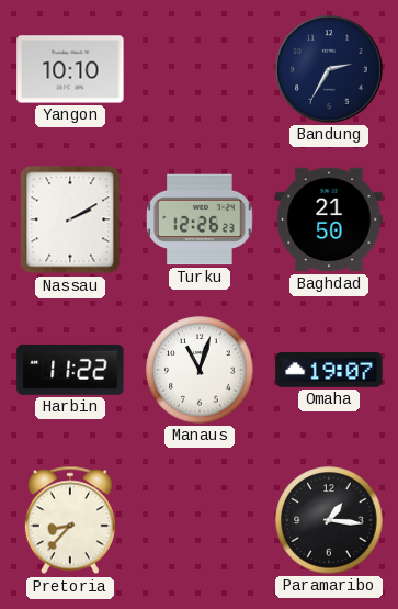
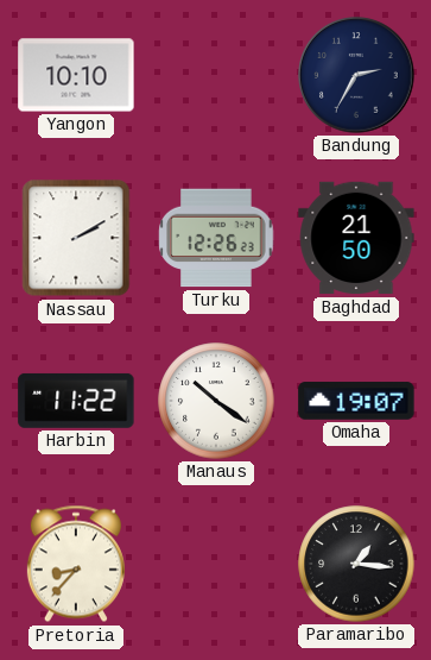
Manaus: 11:03 -> 10:21
